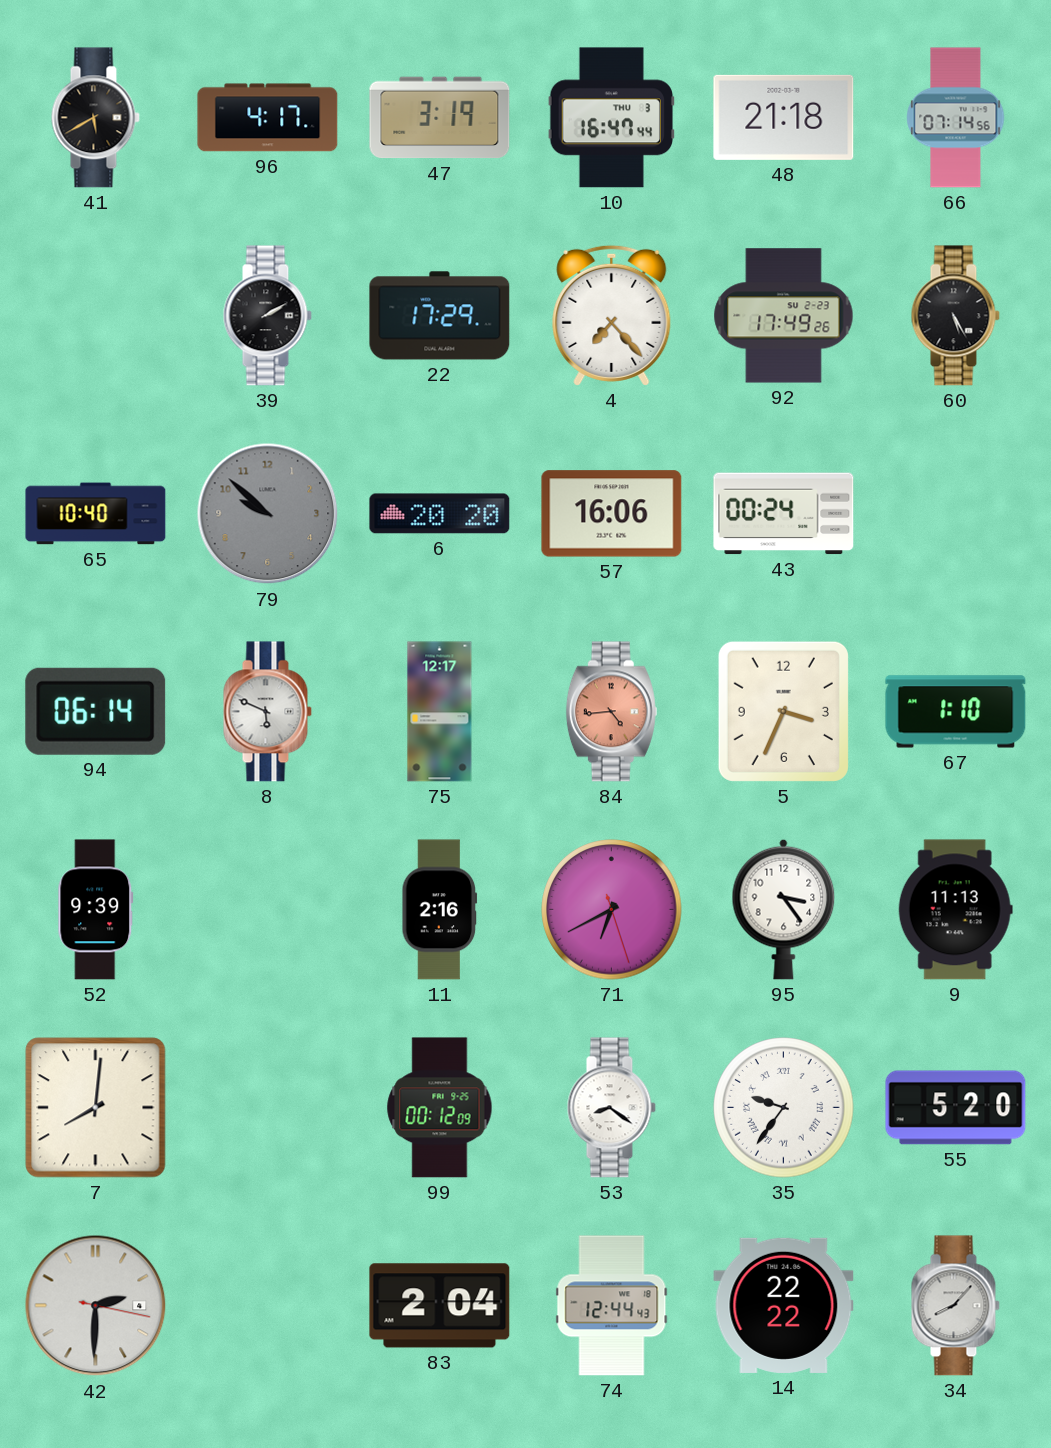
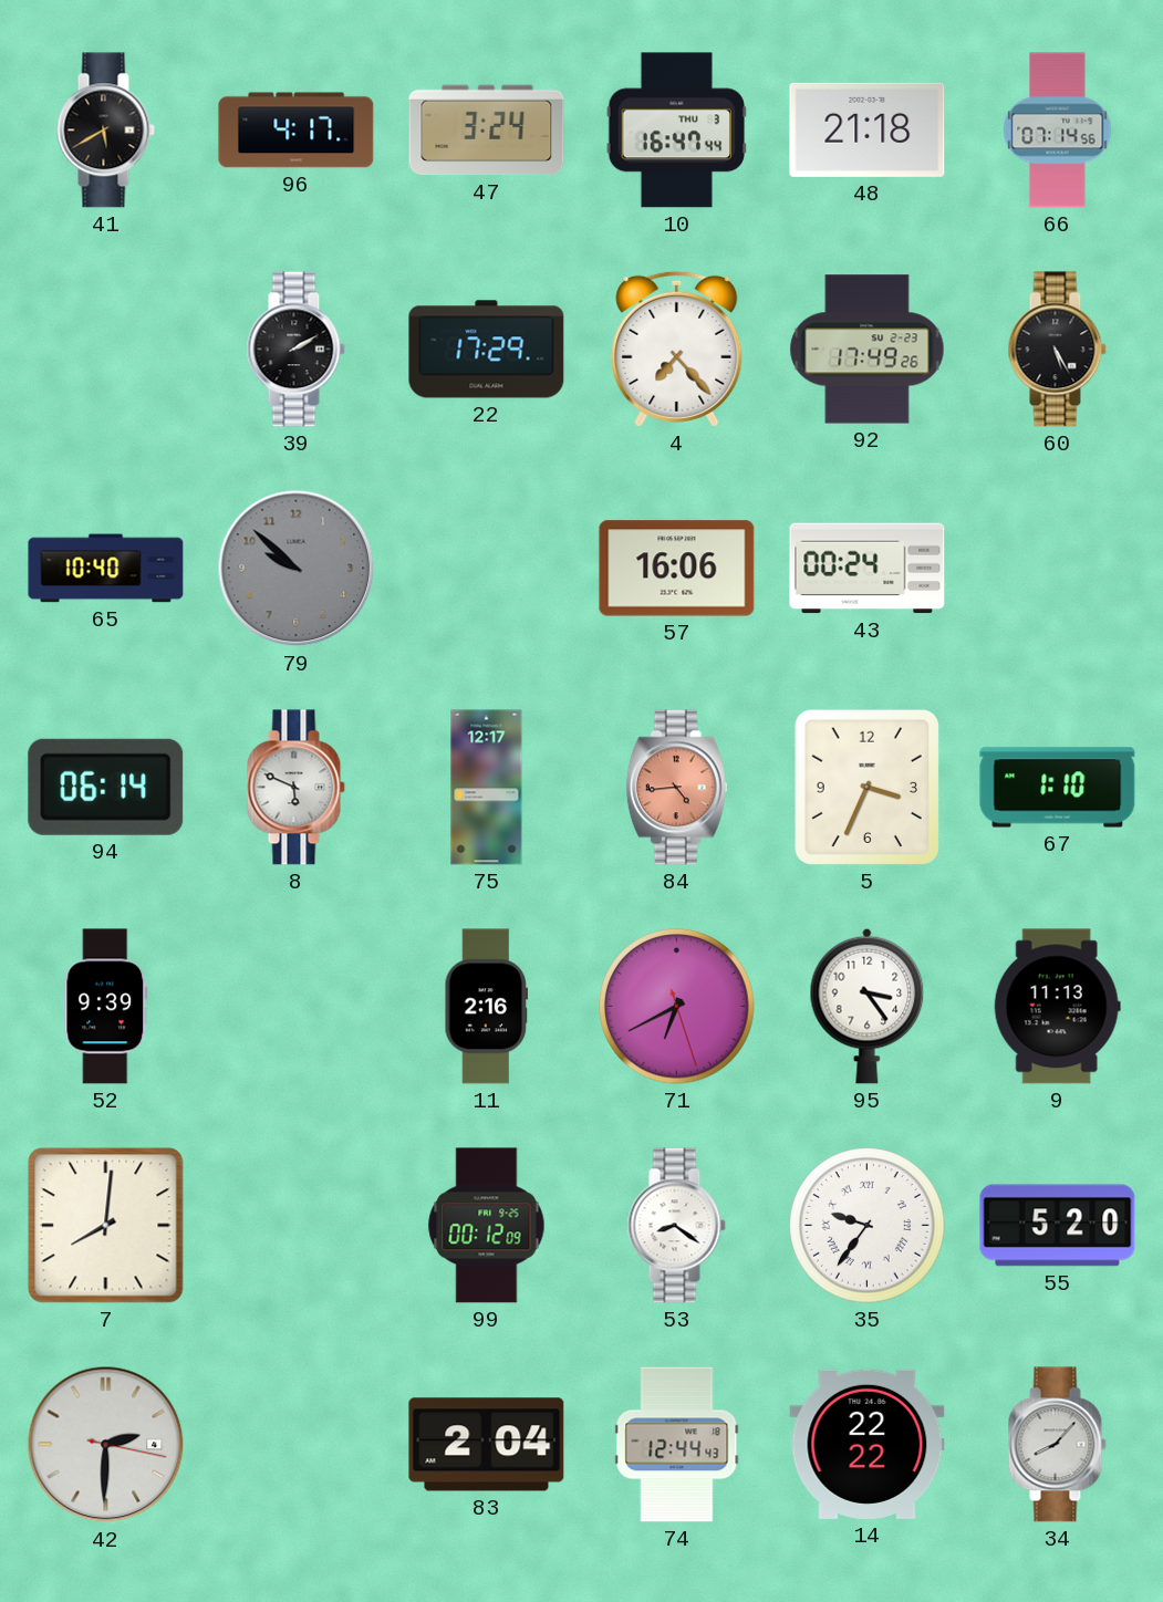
47: 3:19 -> 3:24
6: 20:20 -> none
